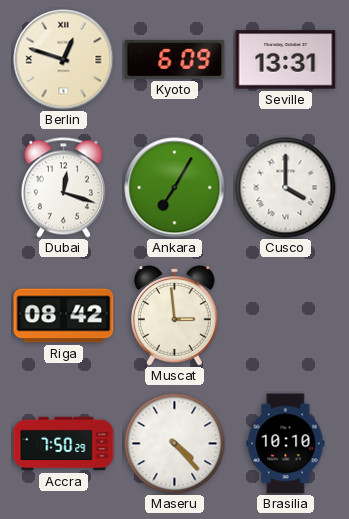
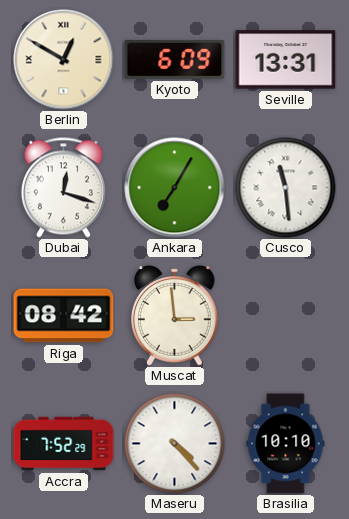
Berlin: 12:48 -> 12:50
Cusco: 4:00 -> 11:29
Accra: 7:50 -> 7:52
